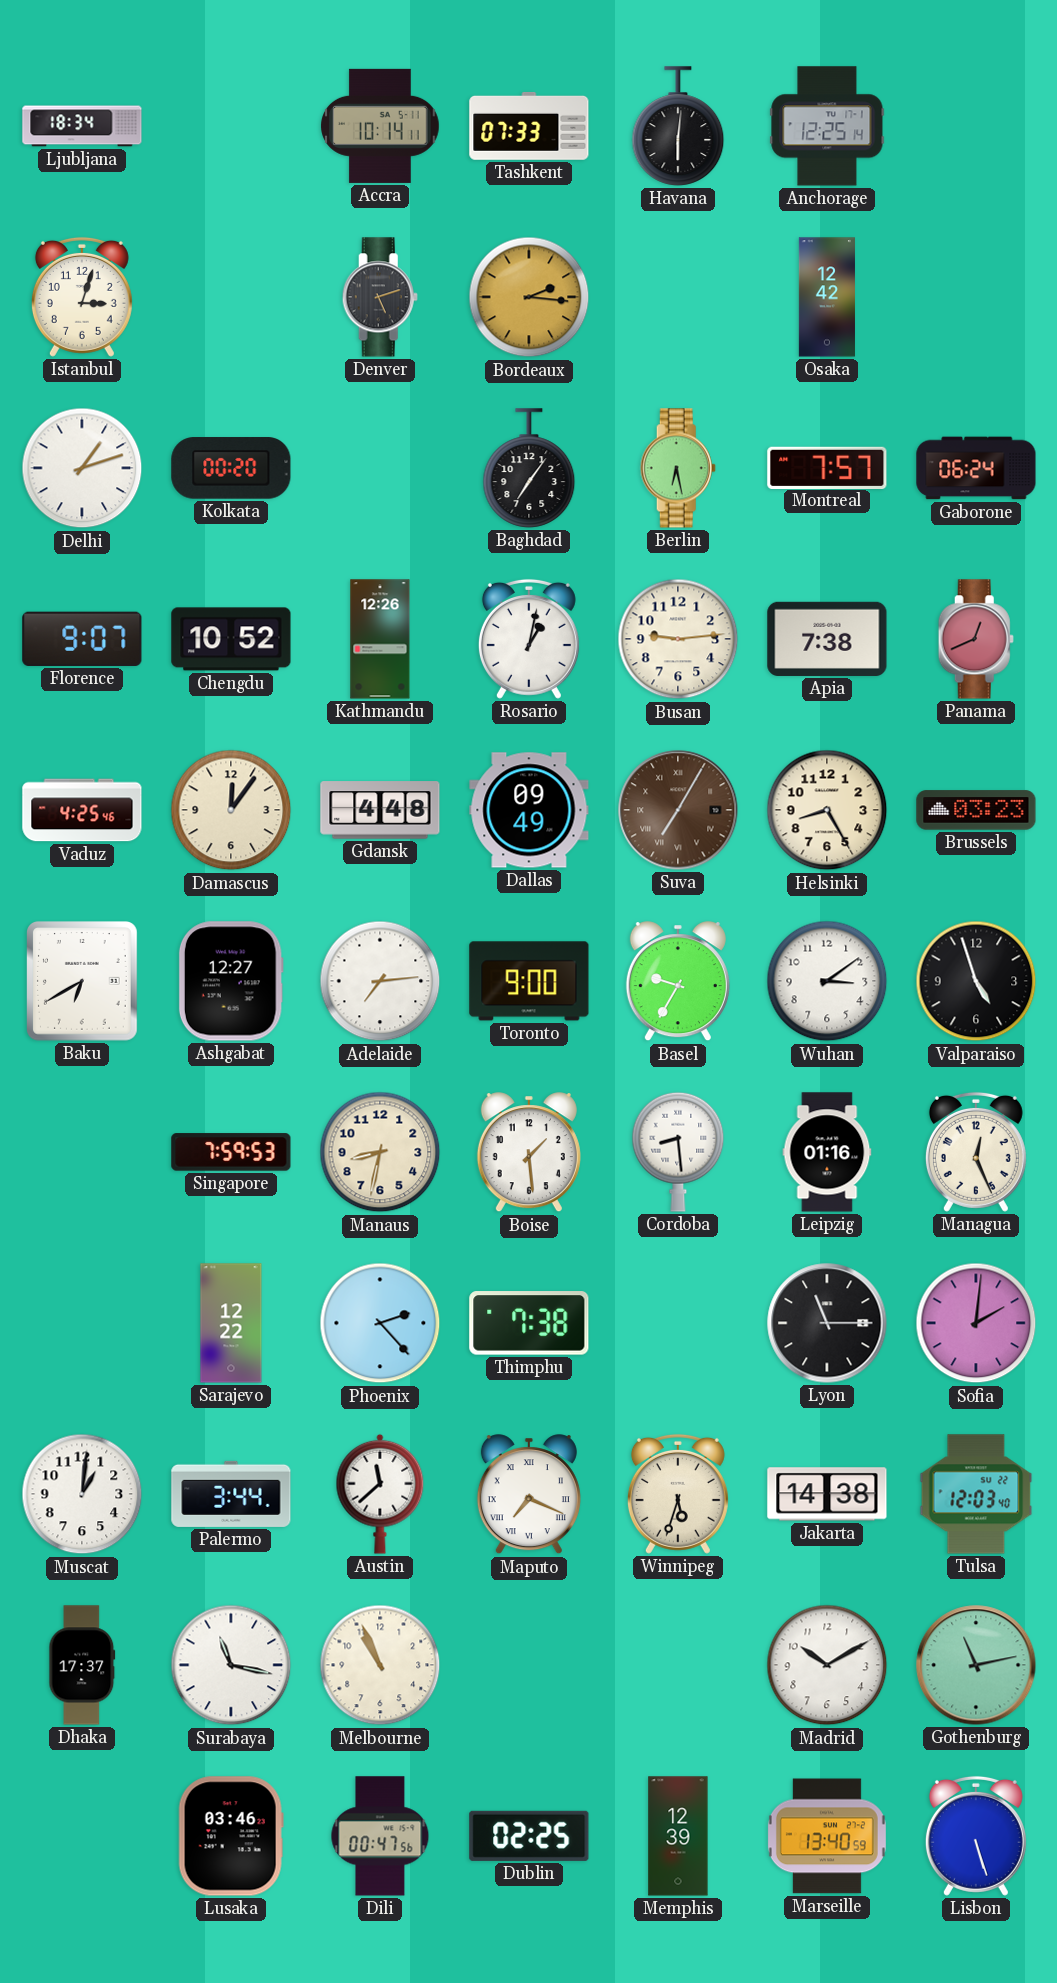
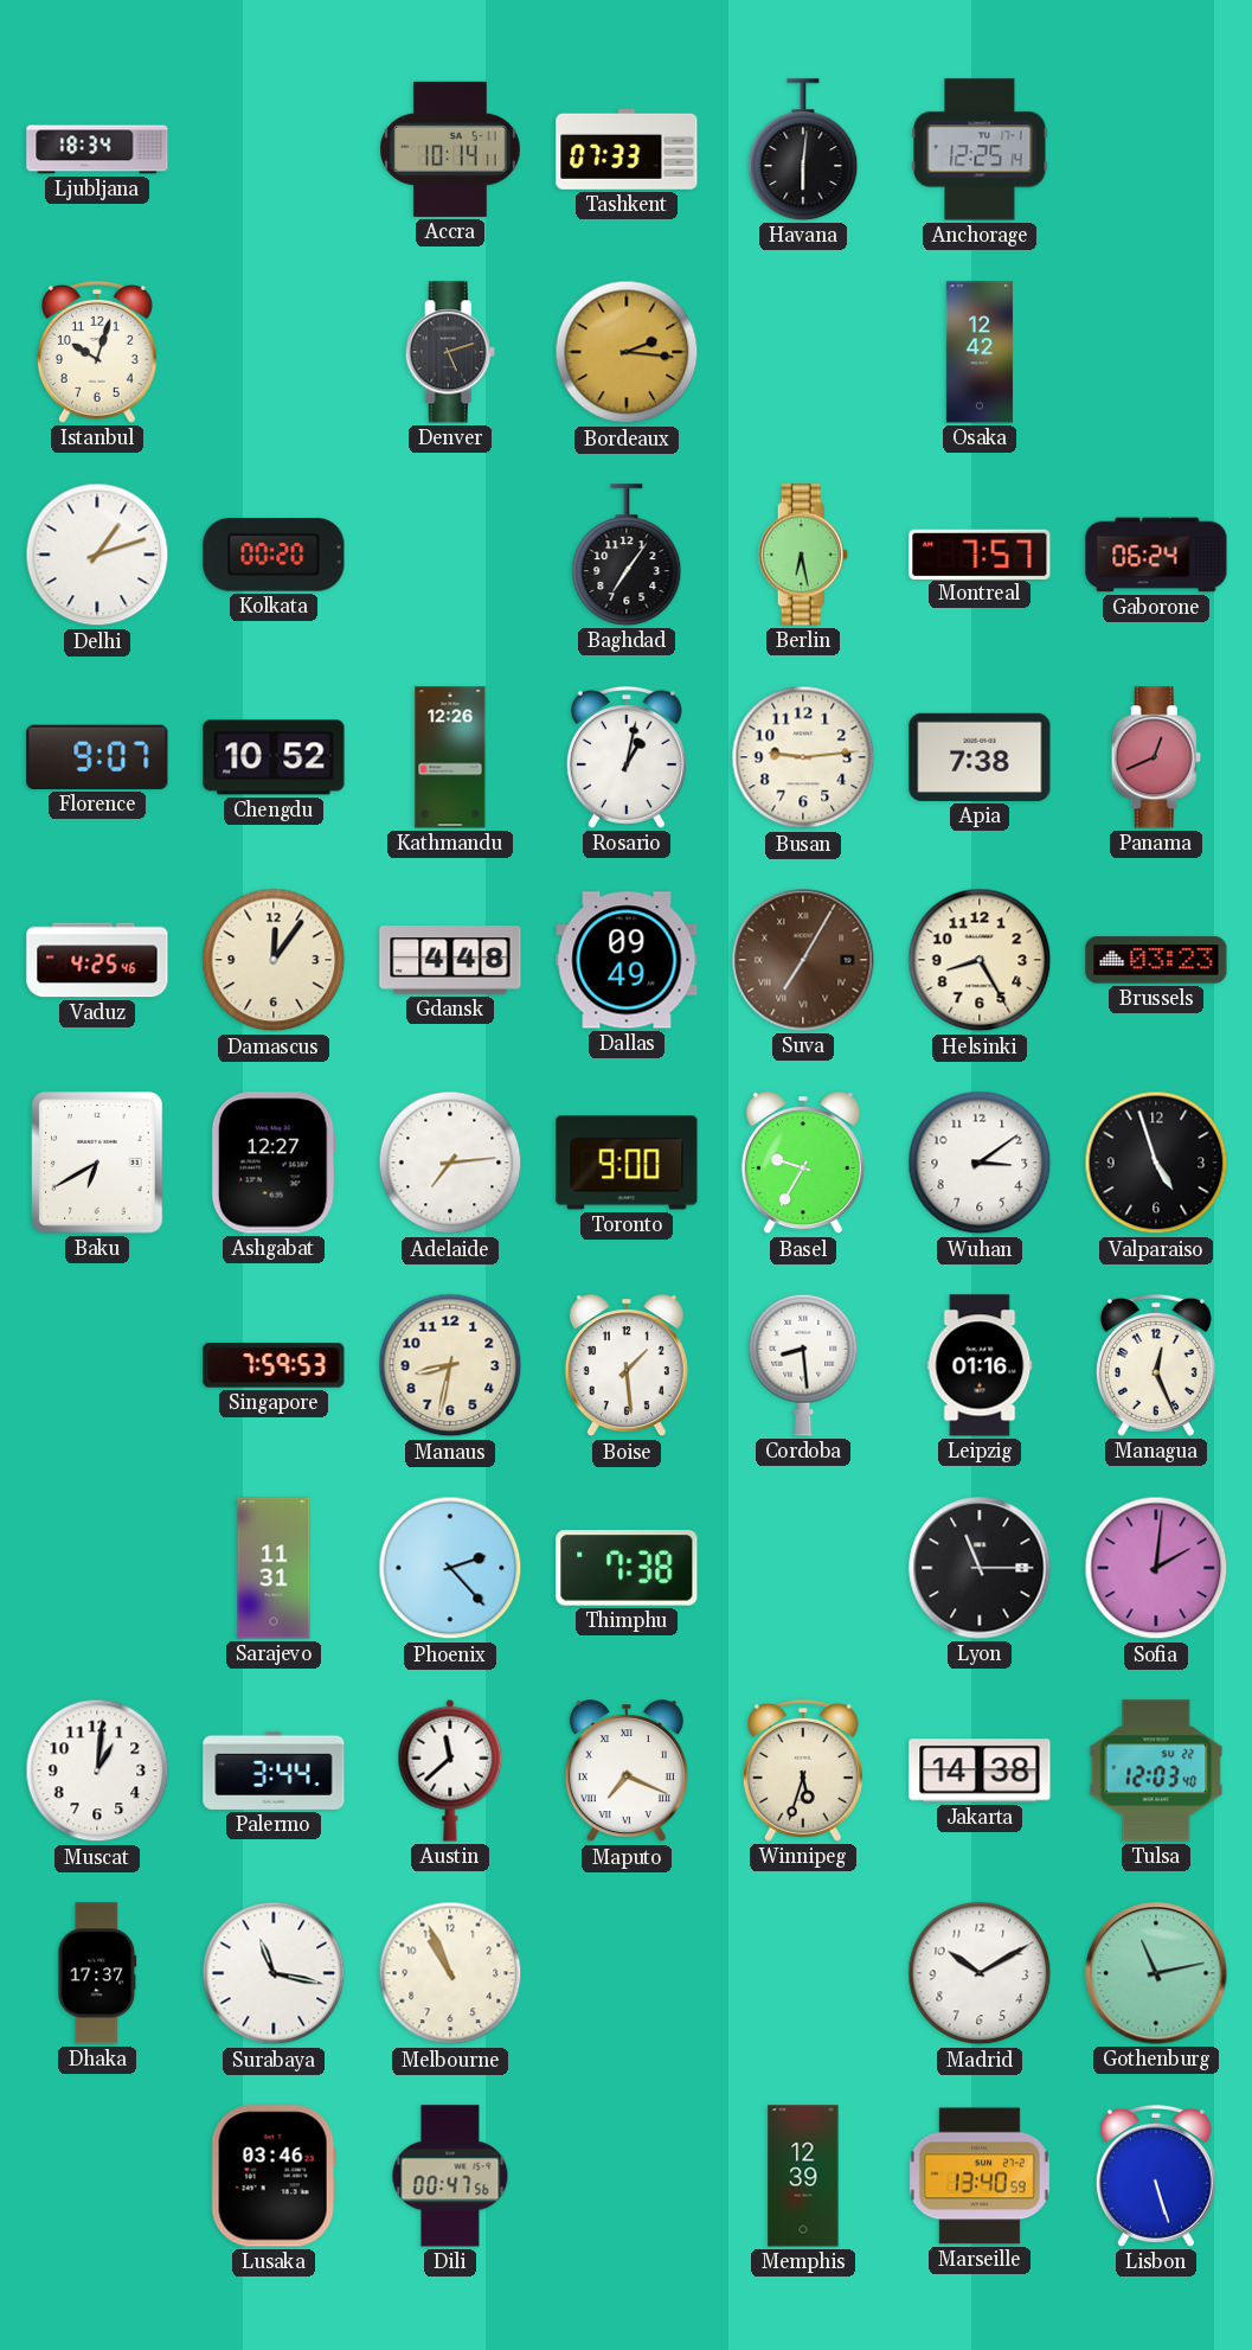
Istanbul: 3:03 -> 10:03
Sarajevo: 12:22 -> 11:31
Dublin: 02:25 -> none
